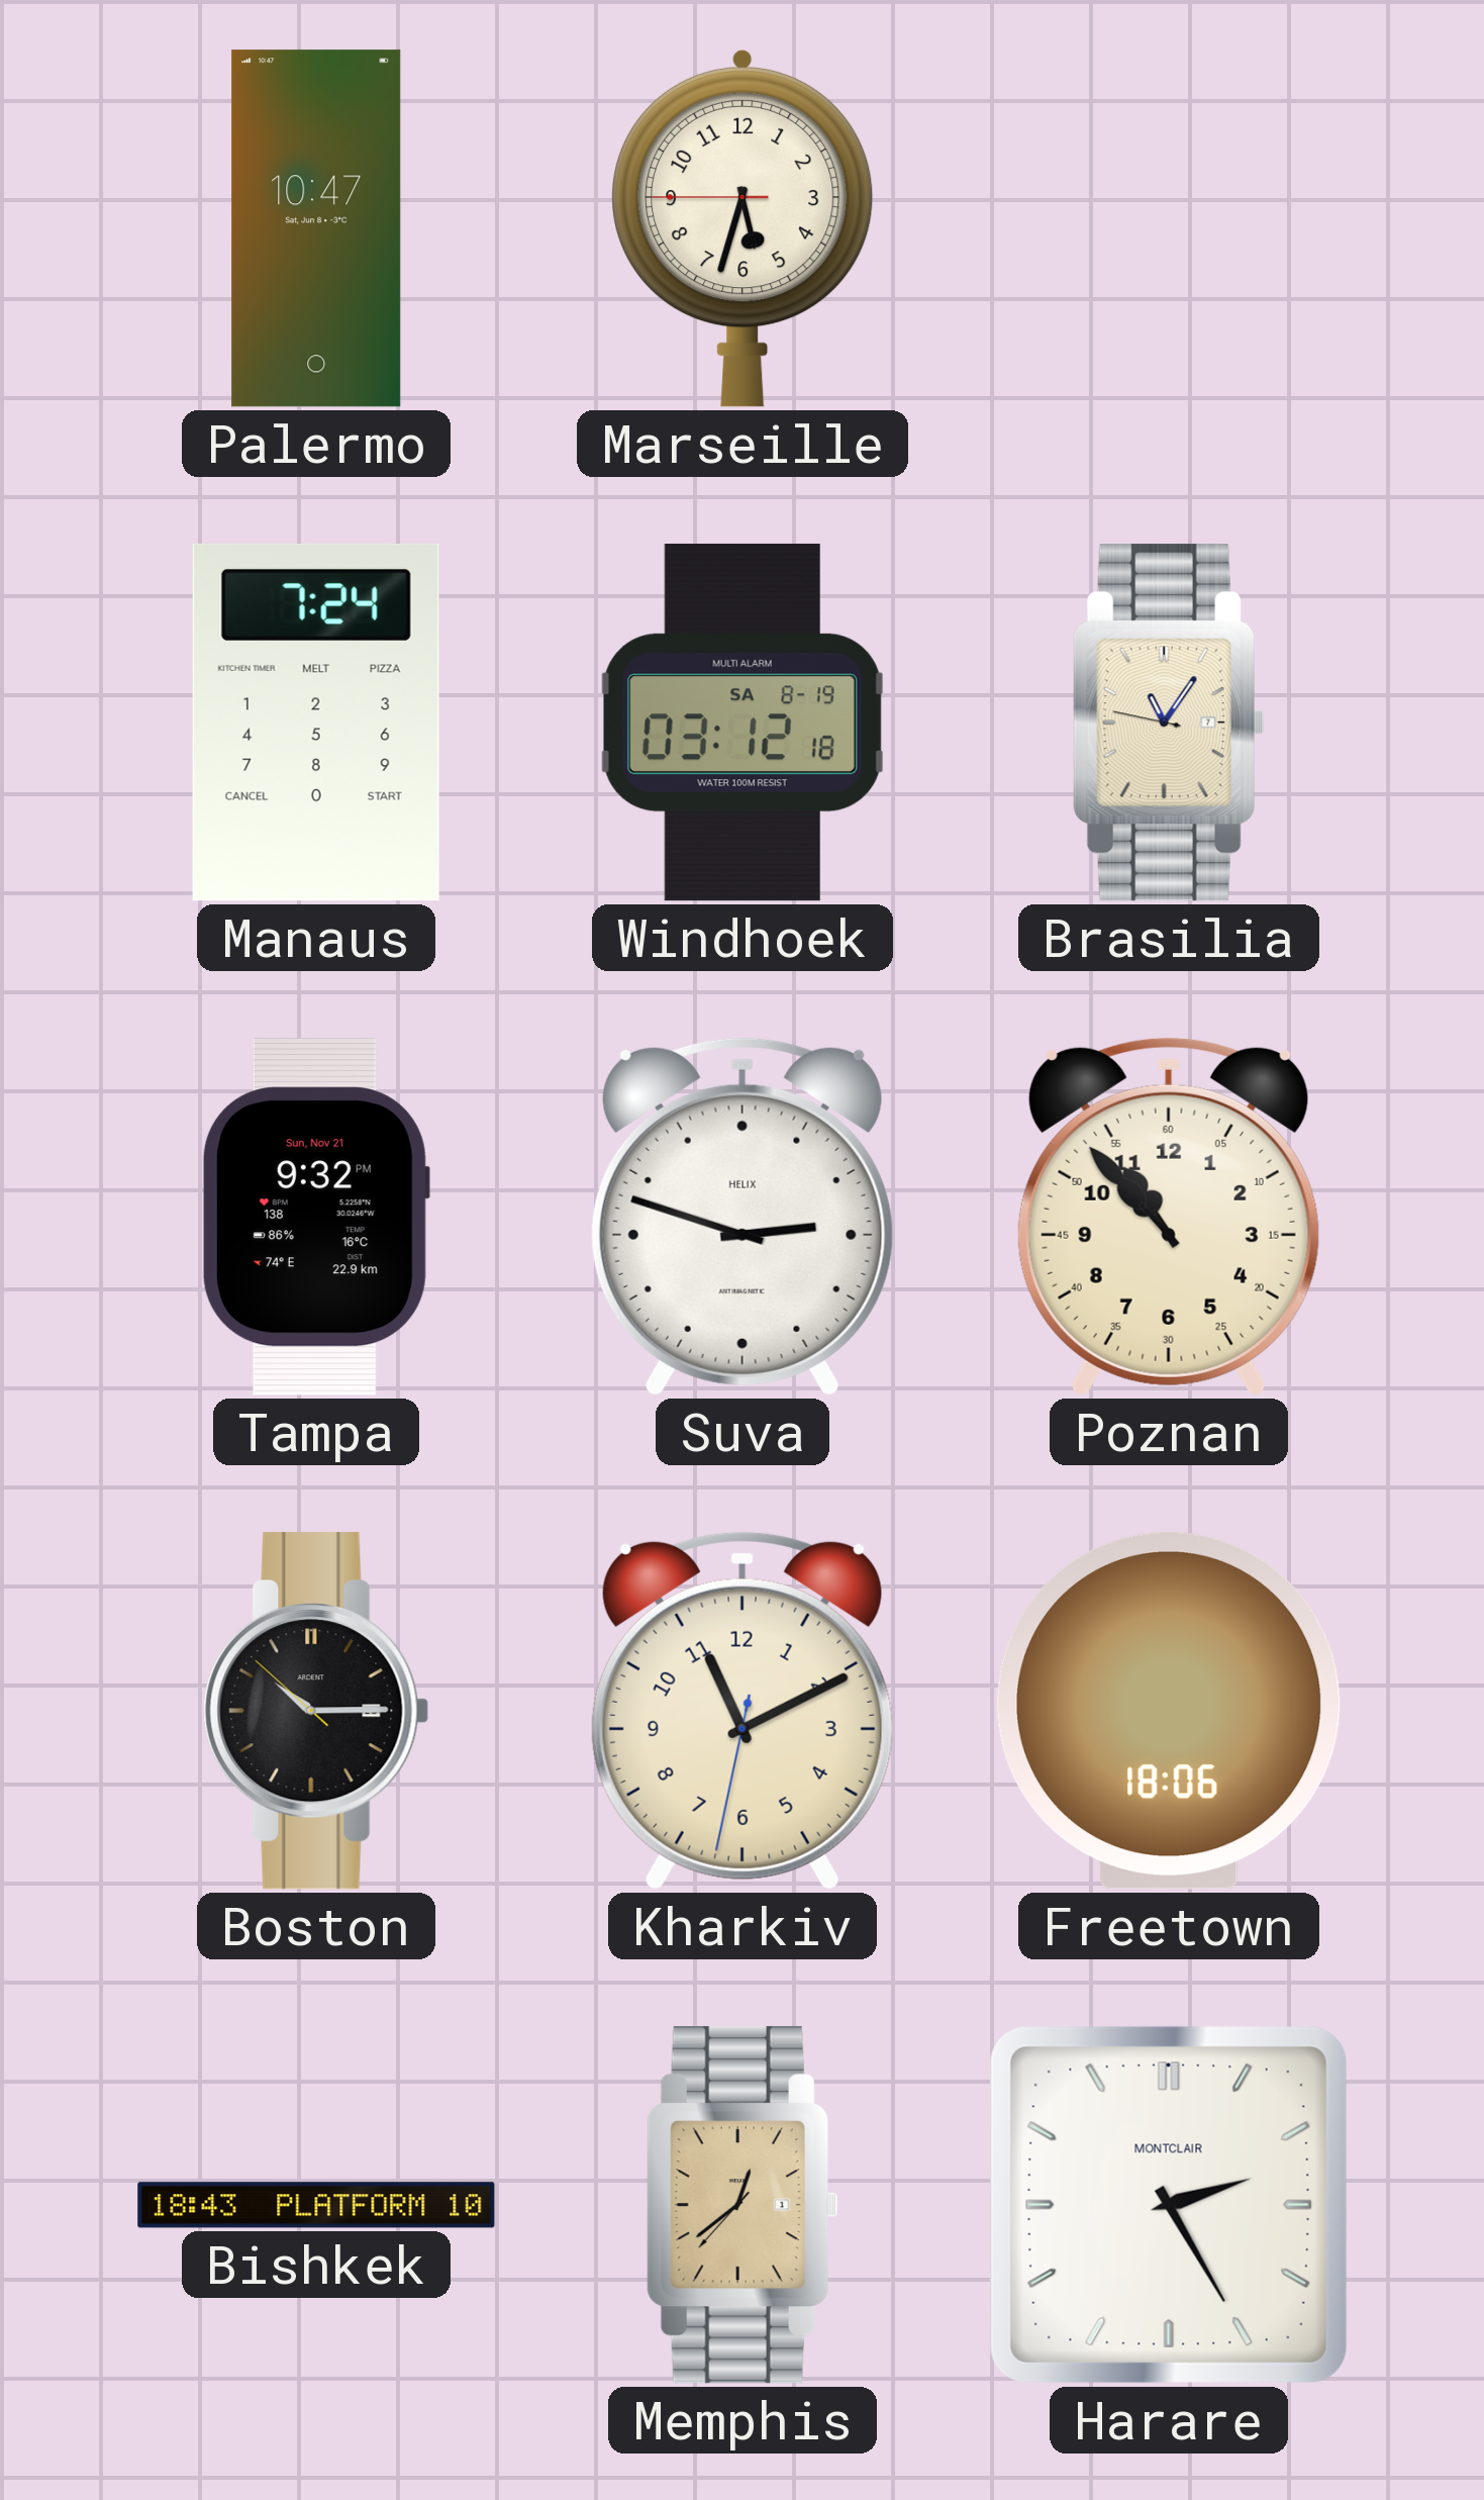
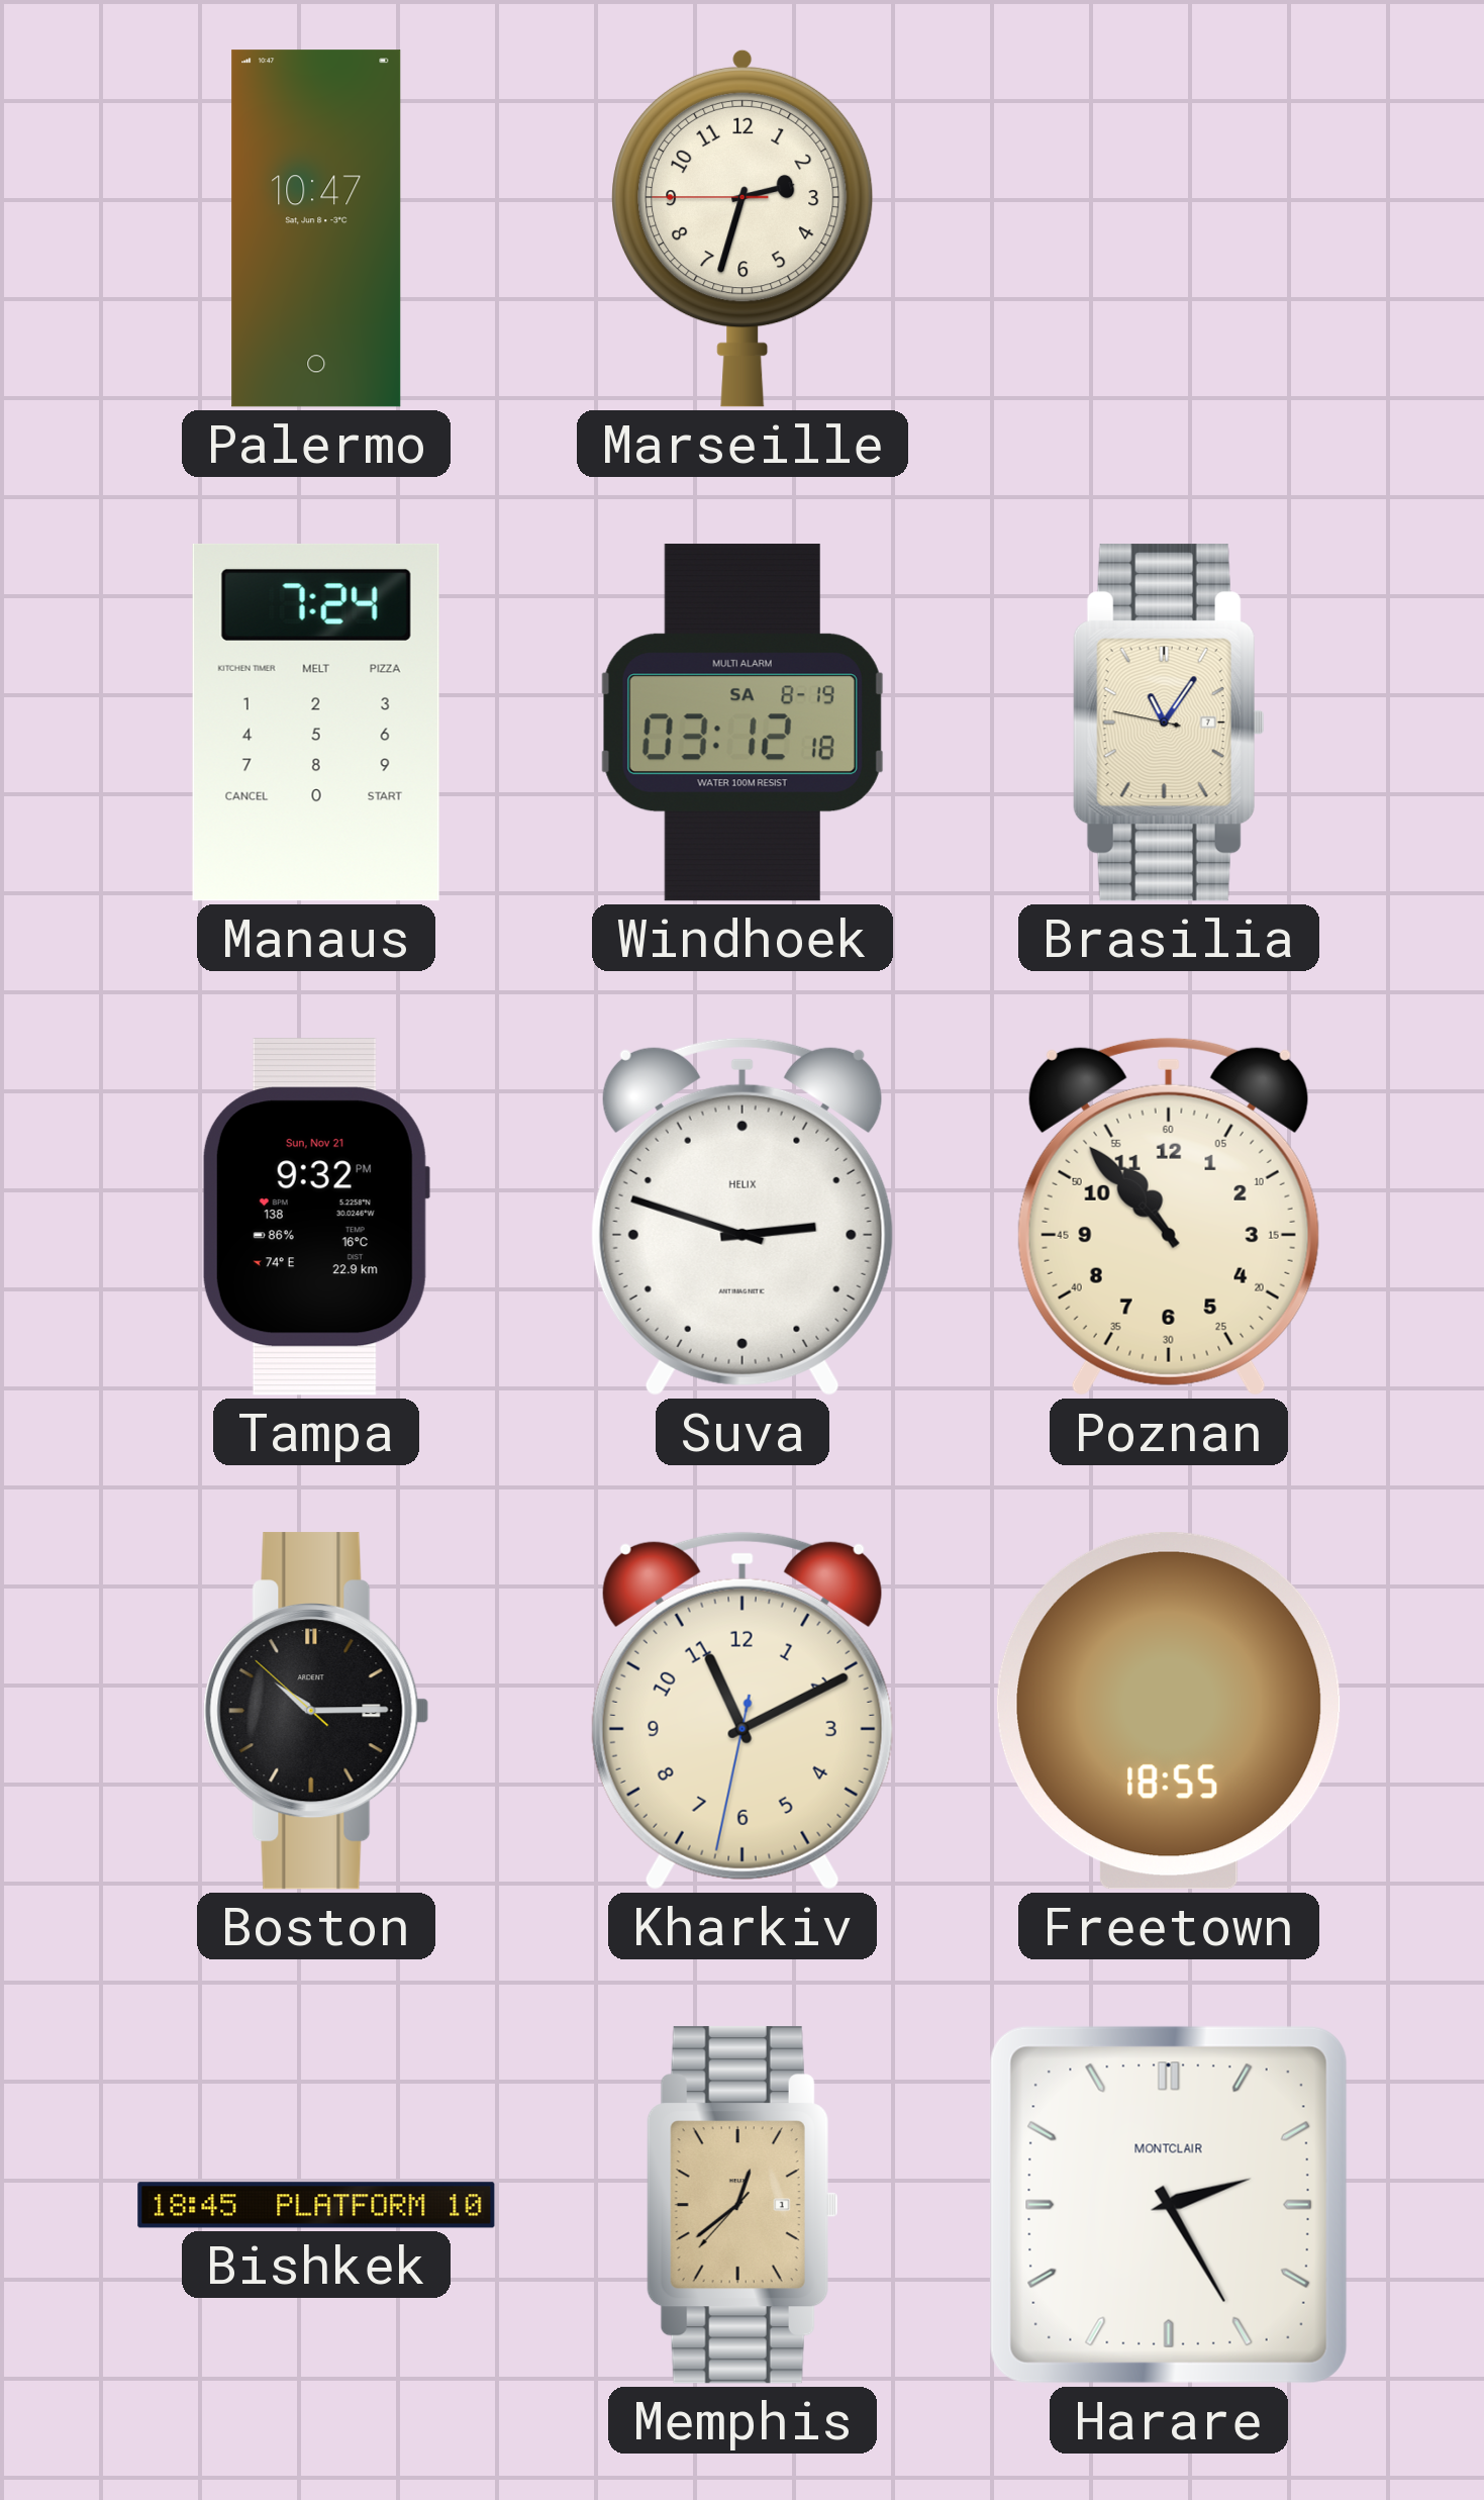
Marseille: 5:32 -> 2:32
Freetown: 18:06 -> 18:55
Bishkek: 18:43 -> 18:45
